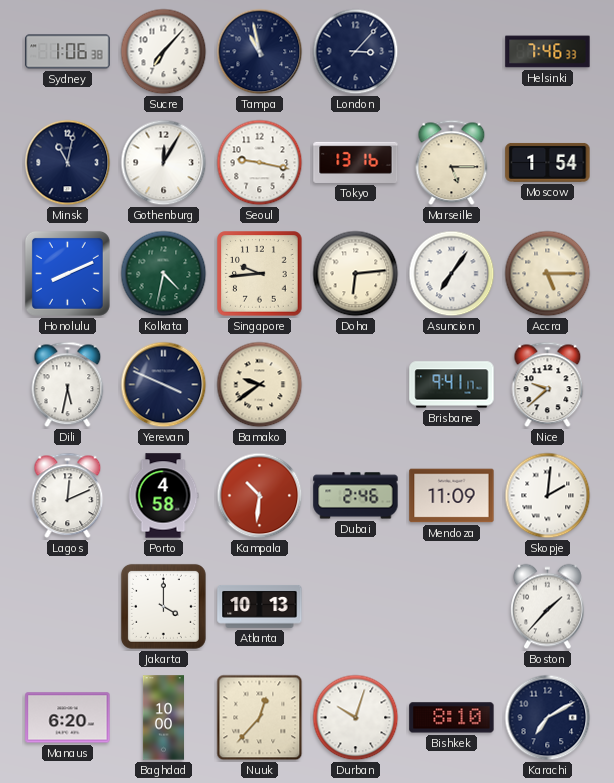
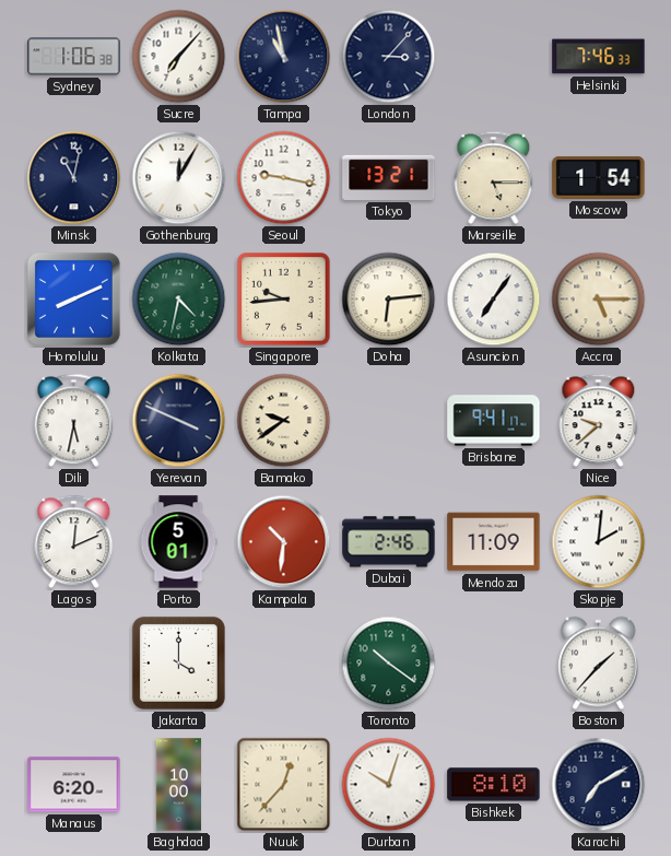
Tokyo: 13:16 -> 13:21
Porto: 4:58 -> 5:01
Atlanta: 10:13 -> none
Toronto: none -> 10:21
